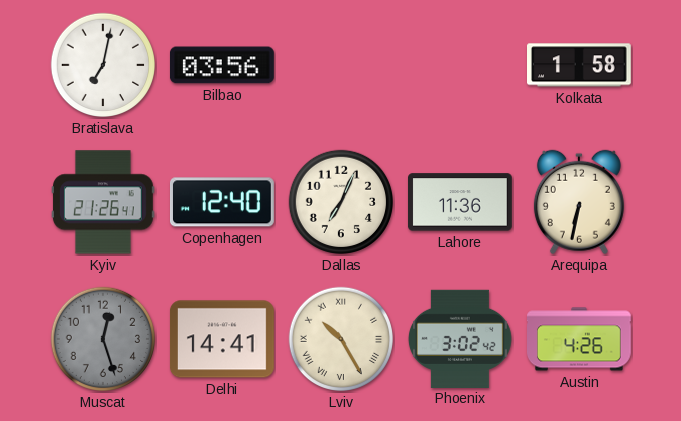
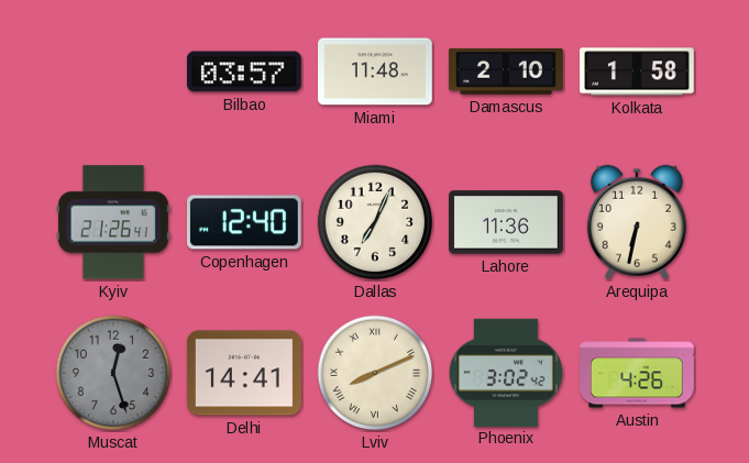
Bratislava: 7:02 -> none
Bilbao: 03:56 -> 03:57
Miami: none -> 11:48
Damascus: none -> 2:10
Lviv: 10:25 -> 8:11
